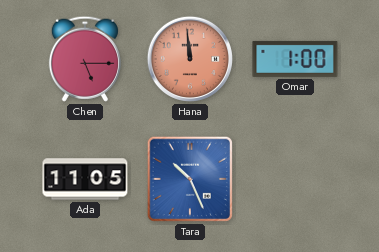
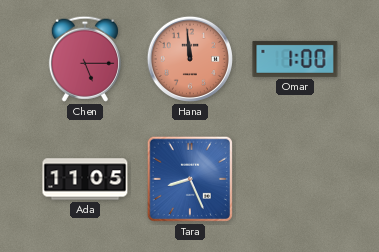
Tara: 10:26 -> 8:26
